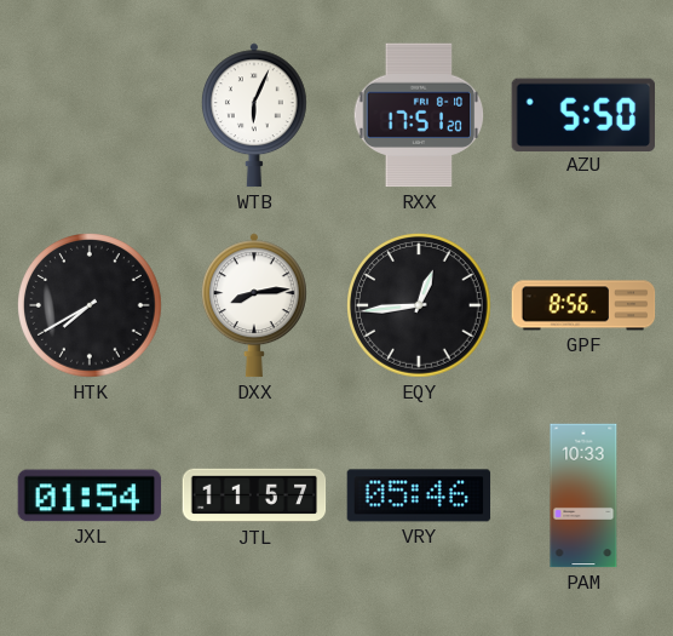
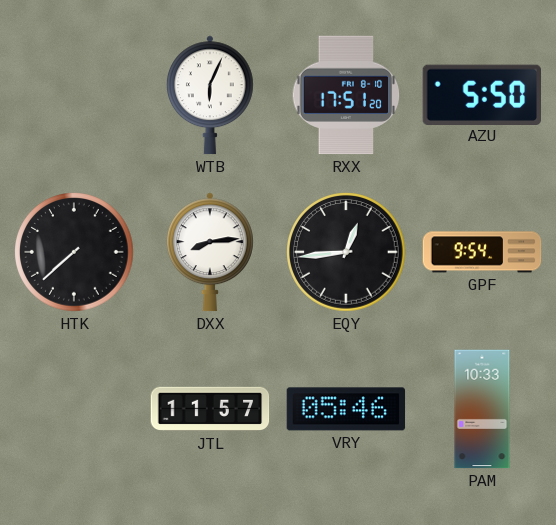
HTK: 7:40 -> 7:38
GPF: 8:56 -> 9:54
JXL: 01:54 -> none
